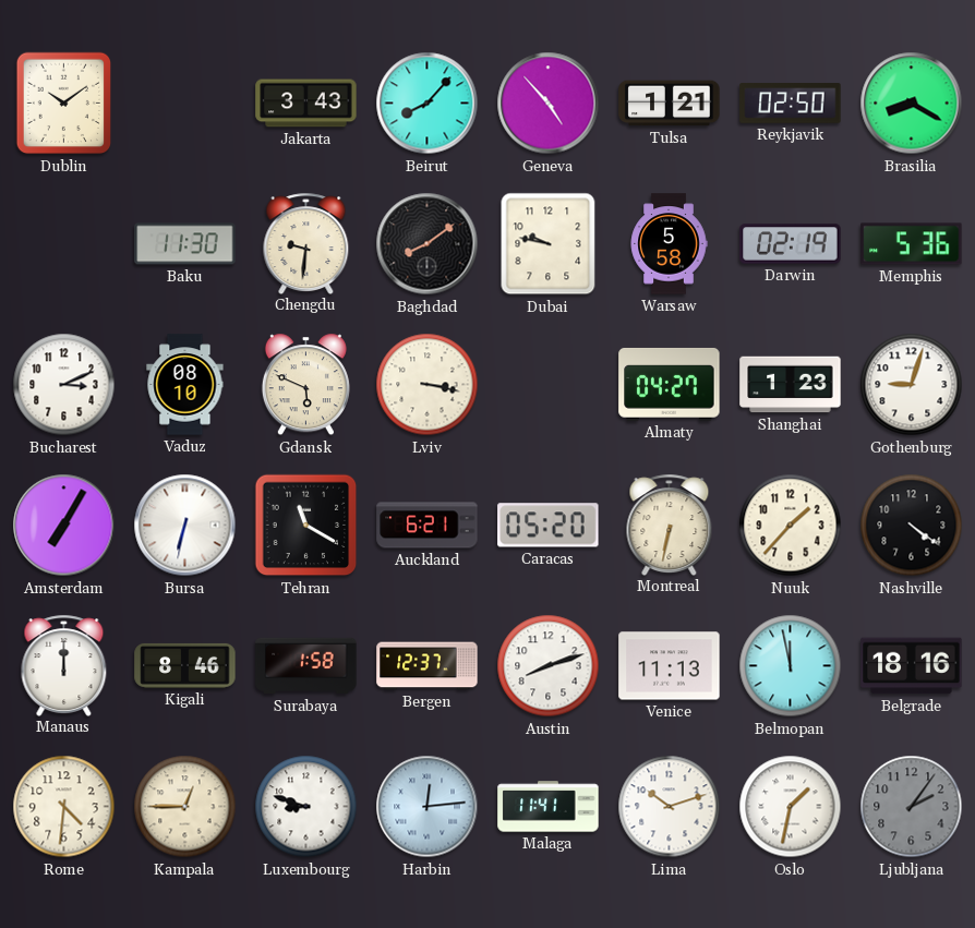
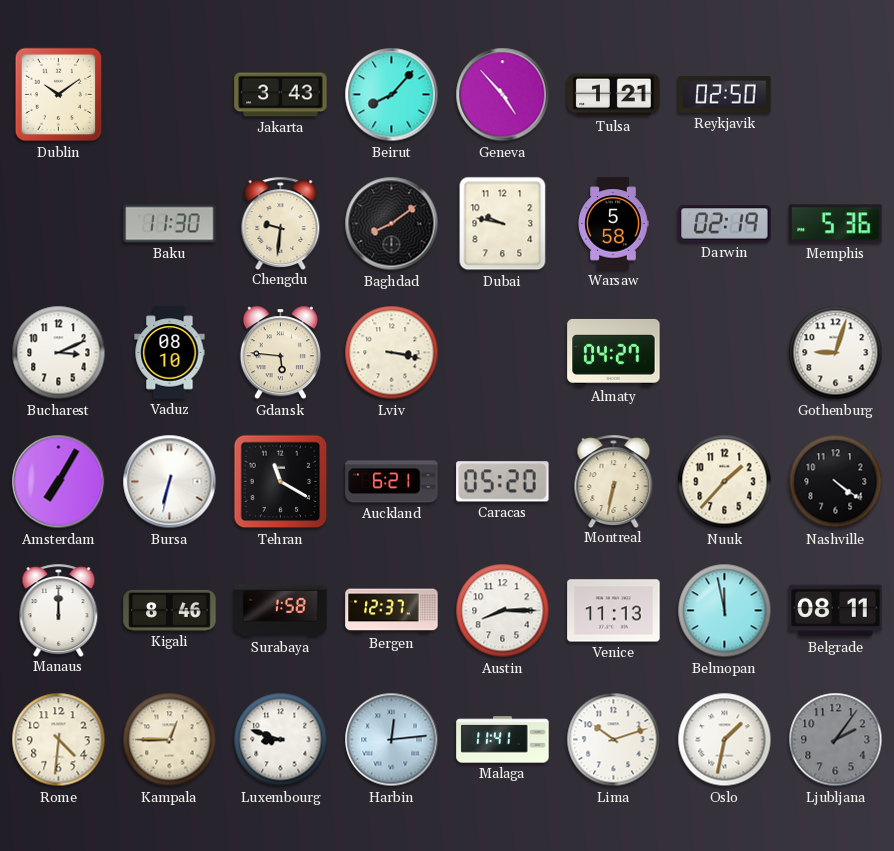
Brasilia: 8:20 -> none
Gdansk: 5:49 -> 5:46
Shanghai: 1:23 -> none
Austin: 8:12 -> 8:15
Belgrade: 18:16 -> 08:11
